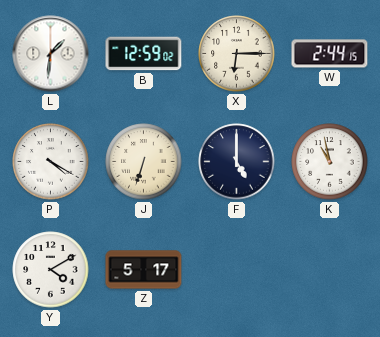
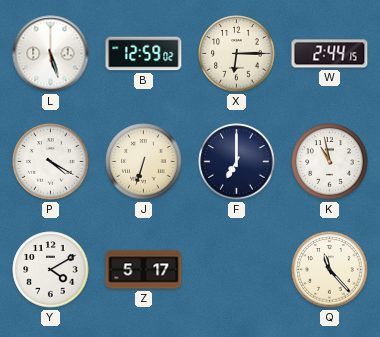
L: 1:31 -> 5:27
F: 5:00 -> 7:00
Q: none -> 11:23
